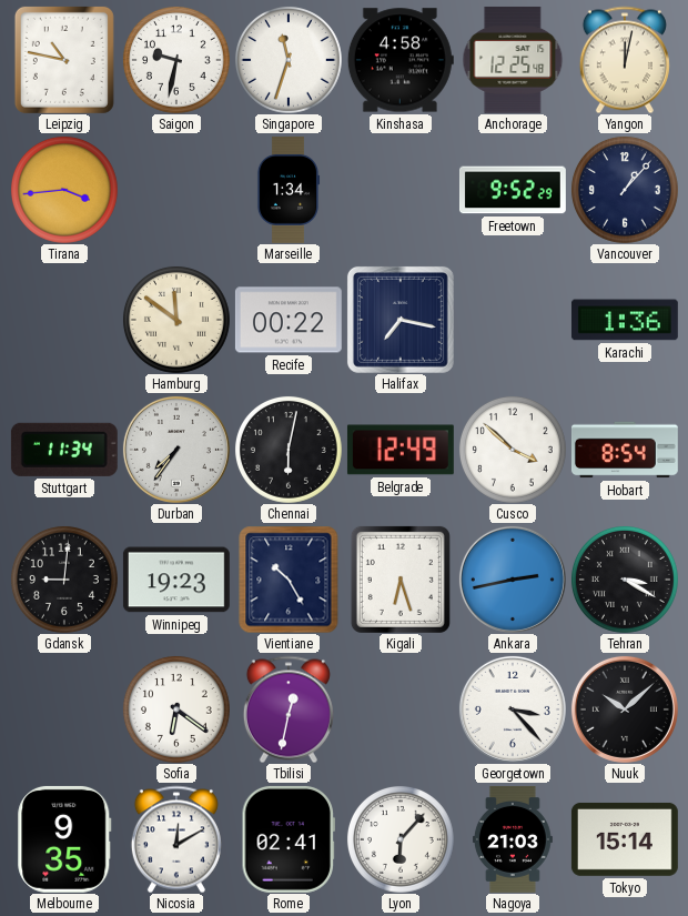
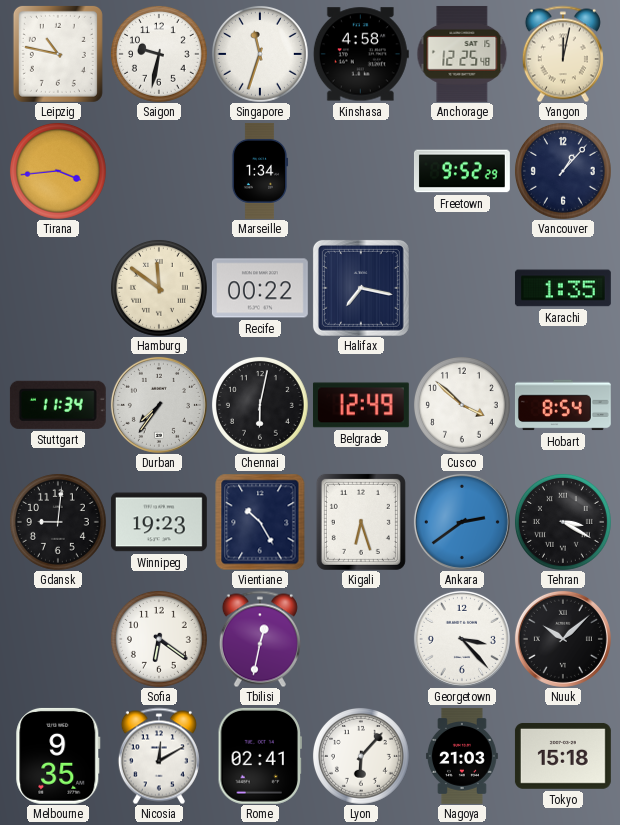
Karachi: 1:36 -> 1:35
Ankara: 2:43 -> 2:39
Tokyo: 15:14 -> 15:18
